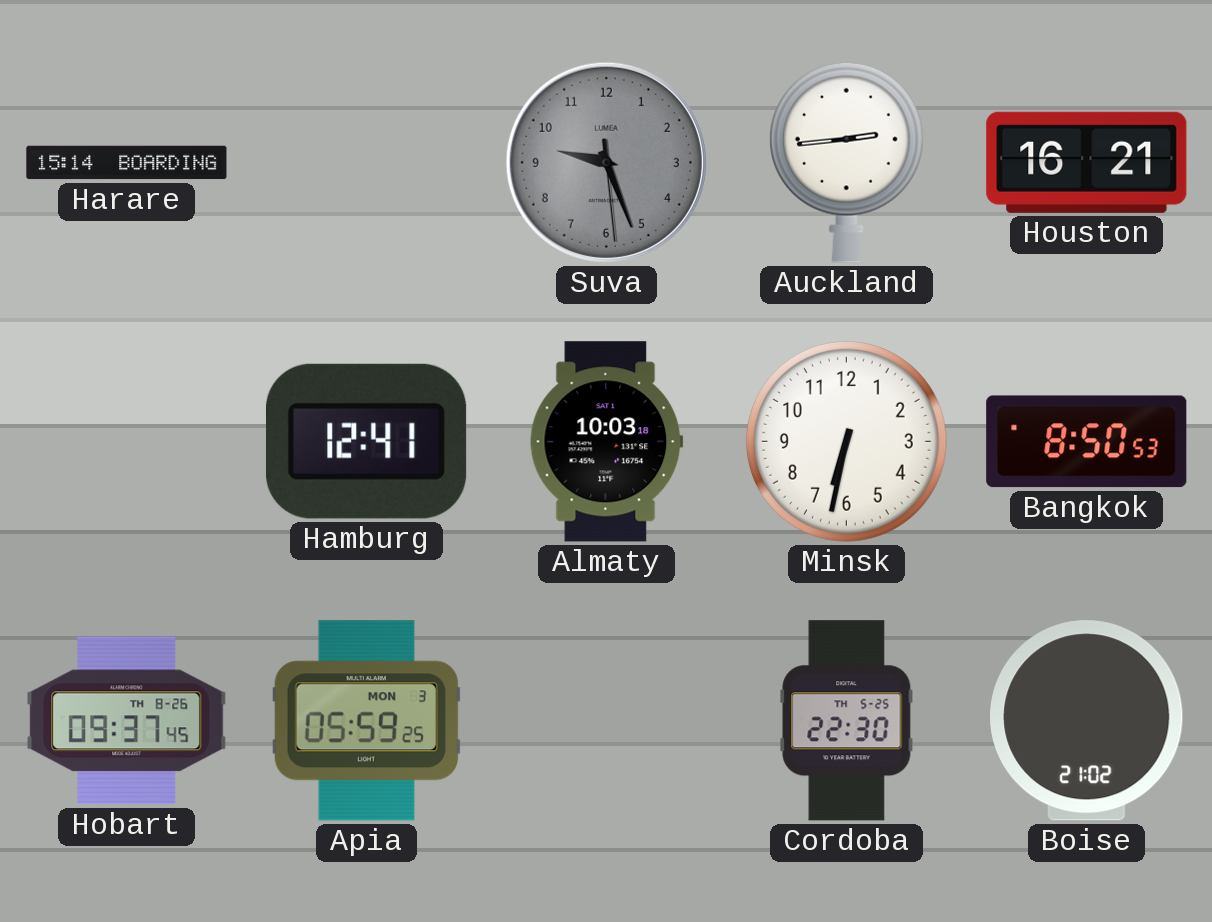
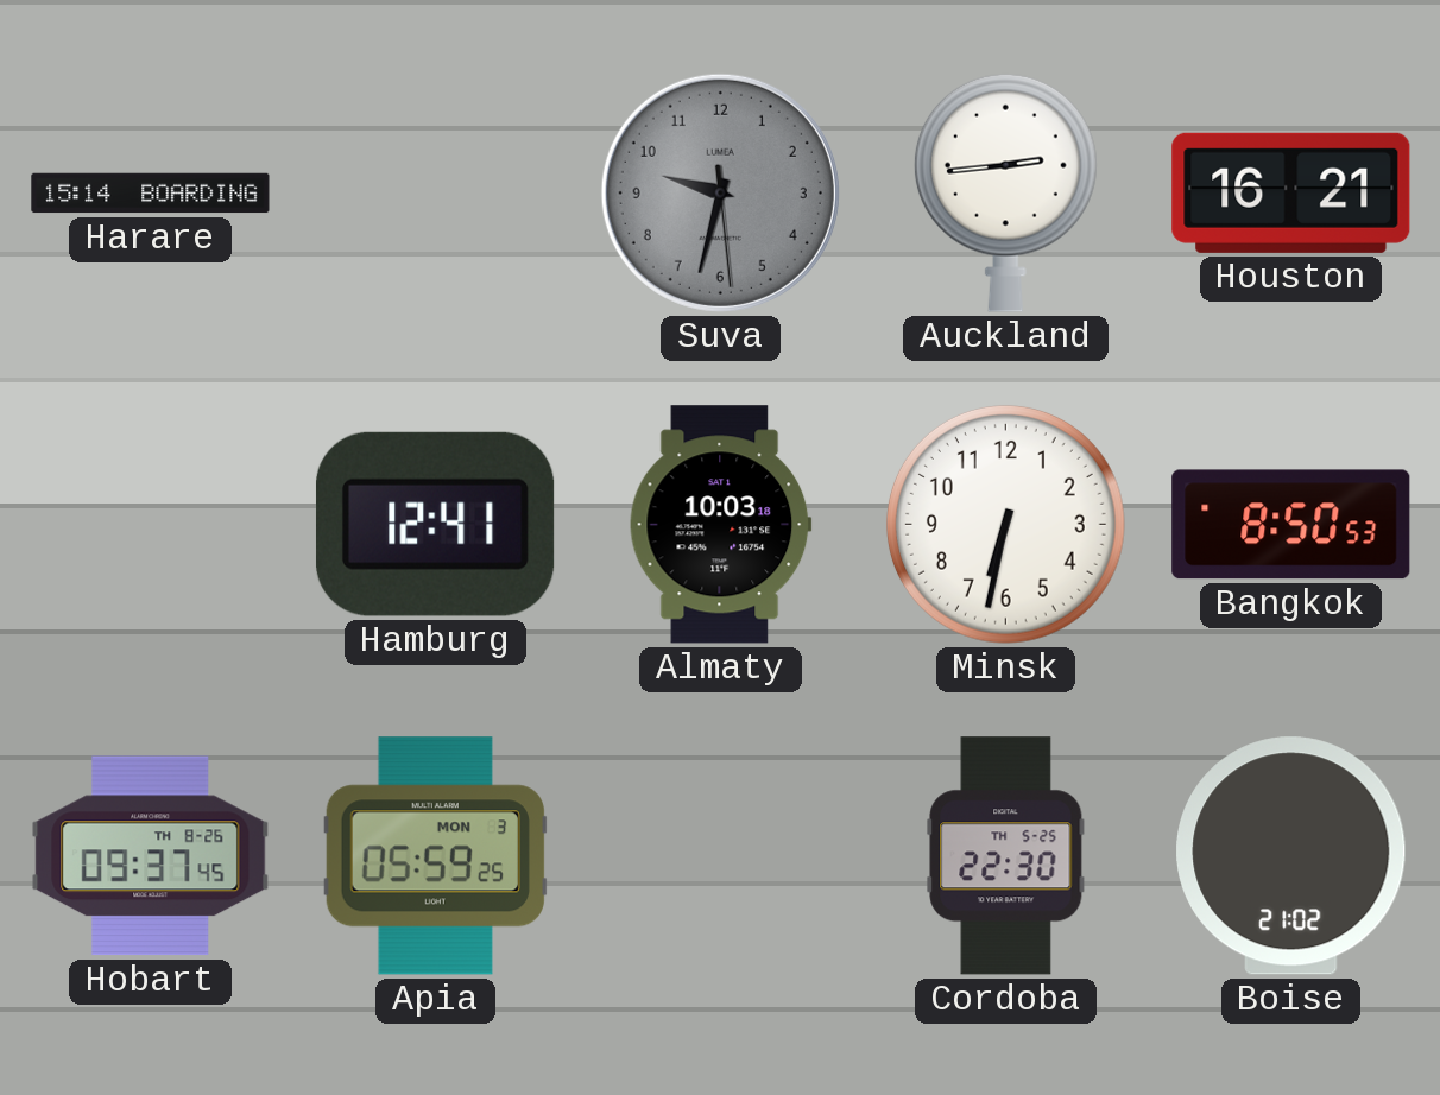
Suva: 9:26 -> 9:32
